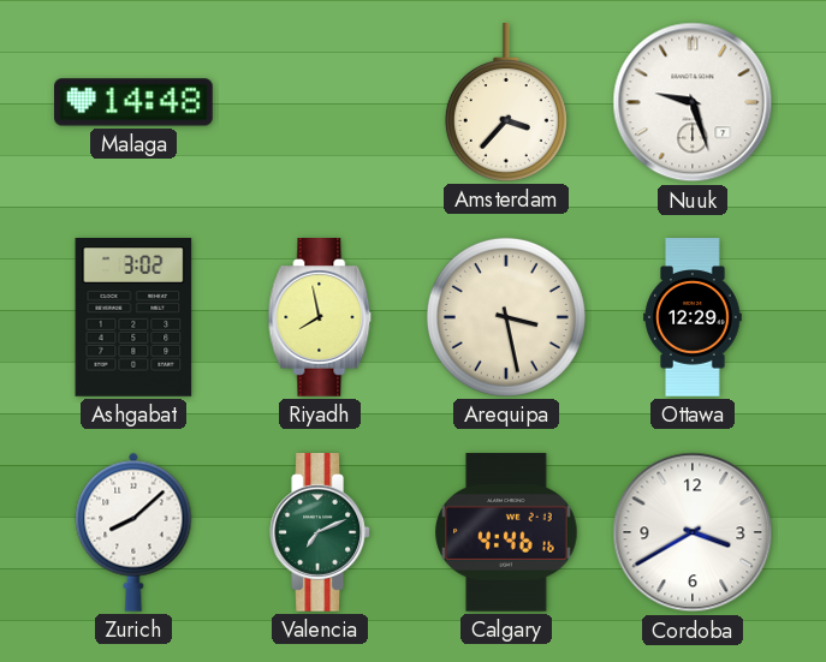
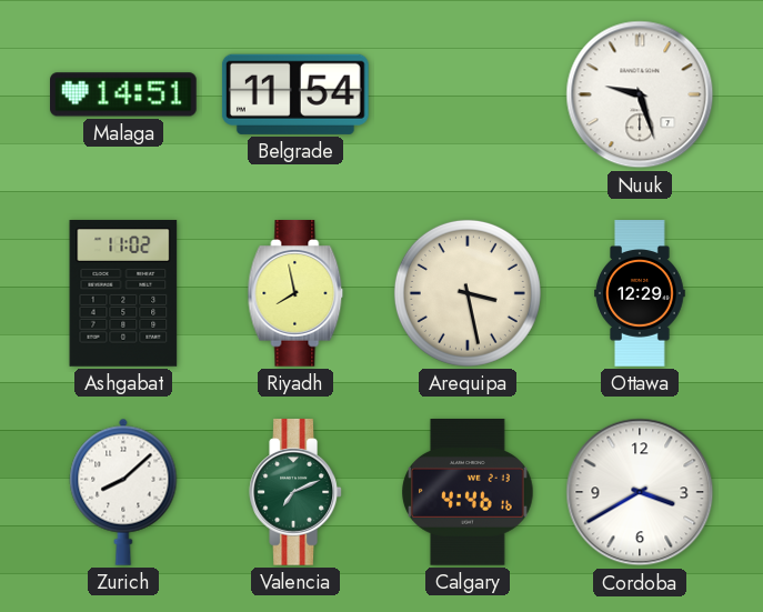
Malaga: 14:48 -> 14:51
Belgrade: none -> 11:54
Amsterdam: 3:37 -> none
Ashgabat: 3:02 -> 11:02
